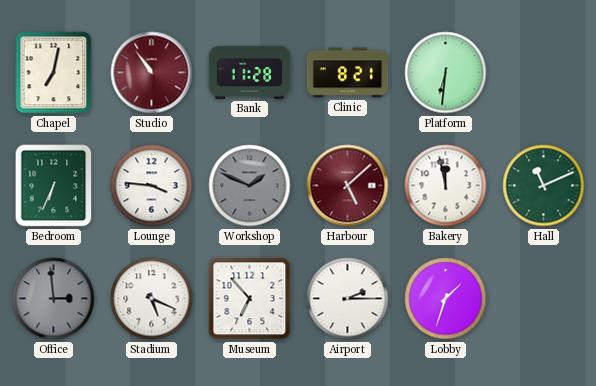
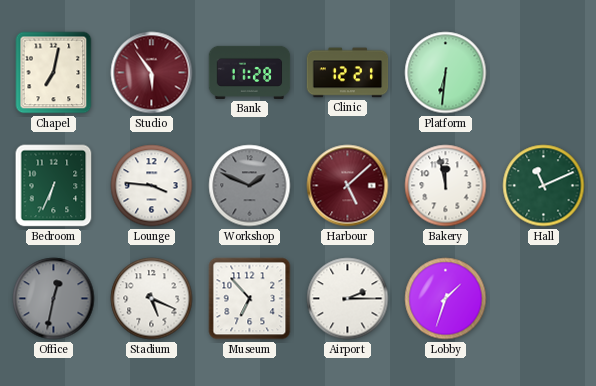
Studio: 10:54 -> 5:54
Clinic: 8:21 -> 12:21
Office: 2:59 -> 12:32
